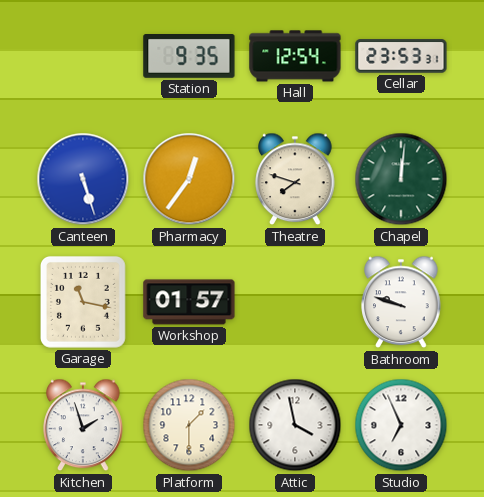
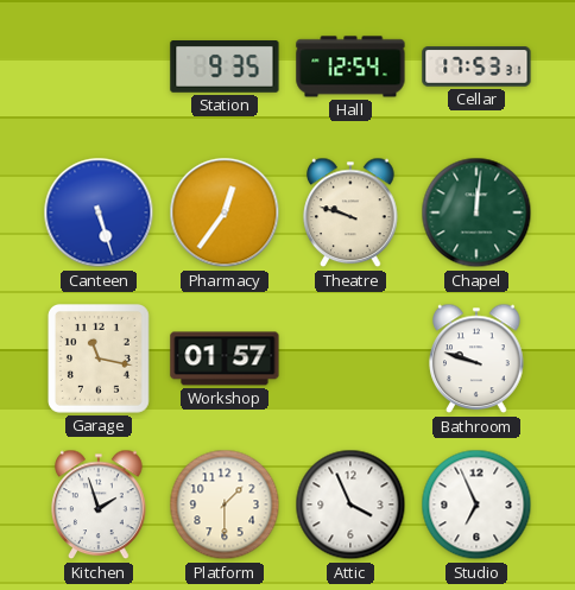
Cellar: 23:53 -> 17:53
Theatre: 7:48 -> 9:48
Attic: 3:58 -> 3:56
